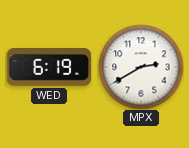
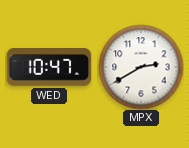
WED: 6:19 -> 10:47
